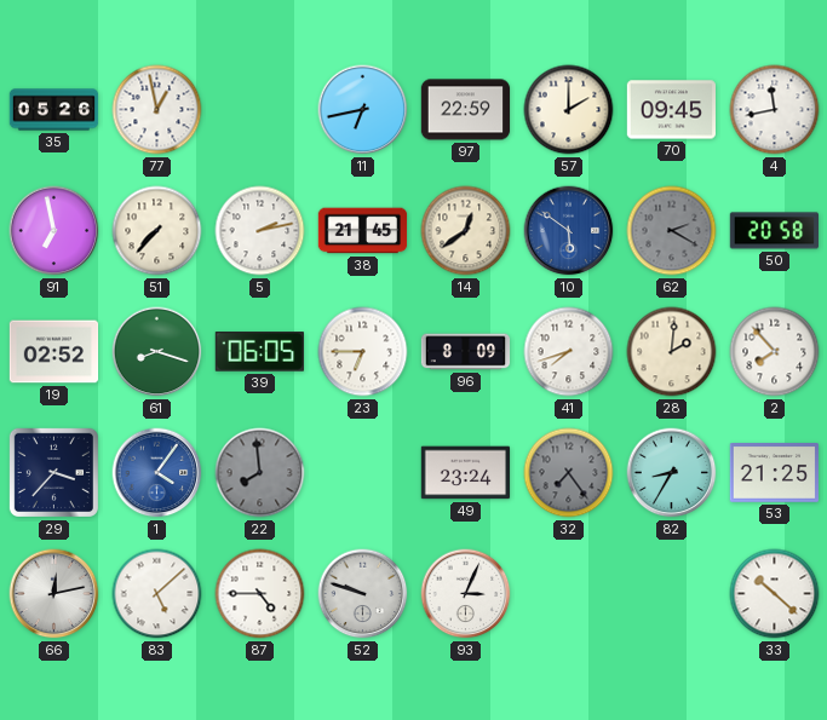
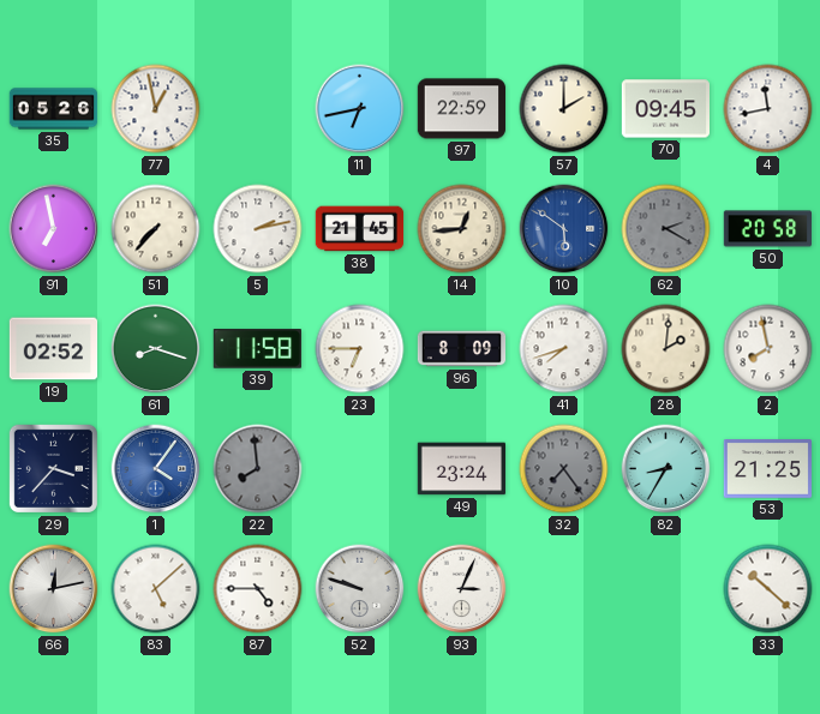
14: 12:39 -> 12:44
39: 06:05 -> 11:58
2: 7:53 -> 7:58
